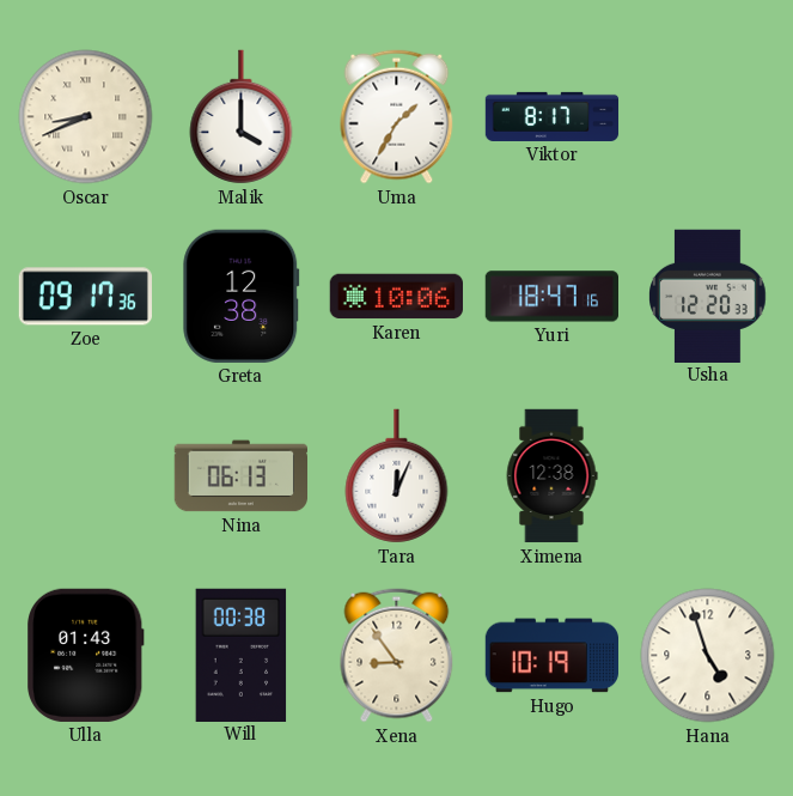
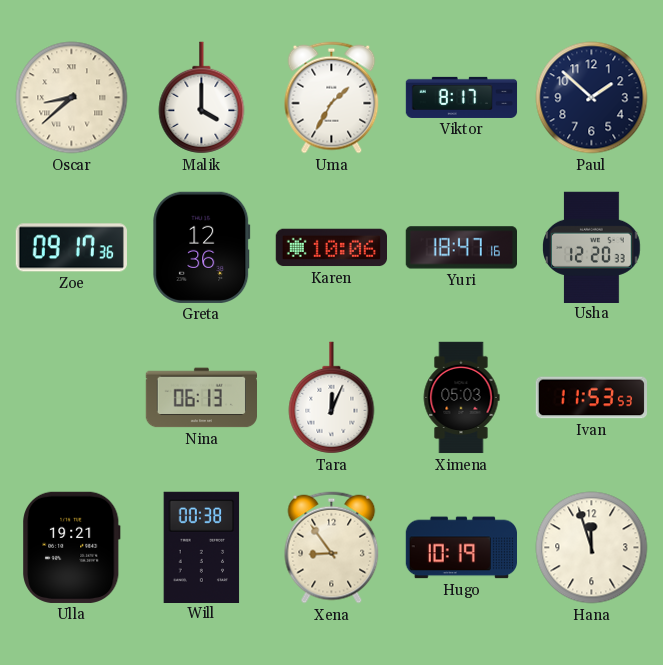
Oscar: 8:41 -> 8:38
Paul: none -> 1:52
Greta: 12:38 -> 12:36
Ximena: 12:38 -> 05:03
Ivan: none -> 11:53
Ulla: 01:43 -> 19:21
Hana: 4:57 -> 11:57
